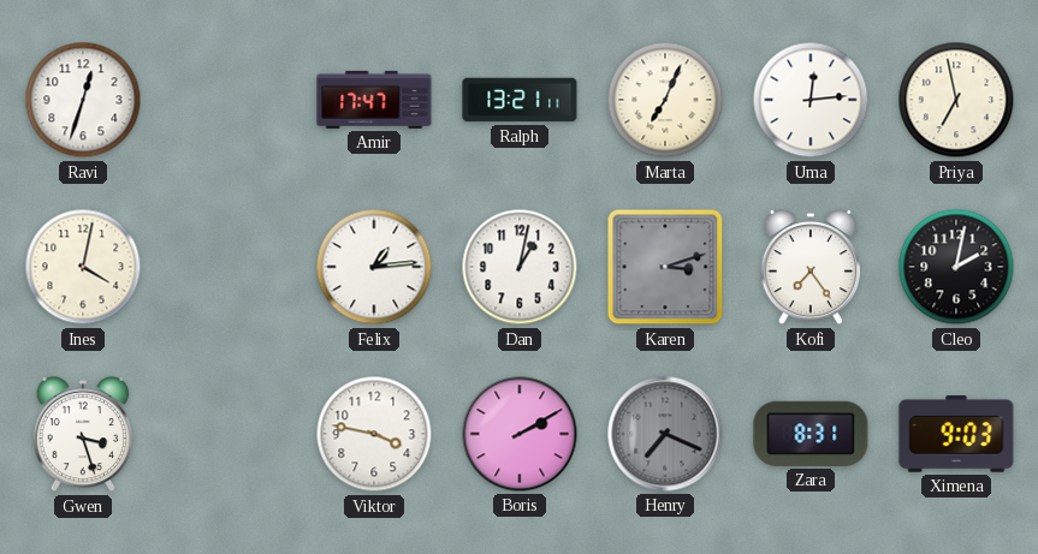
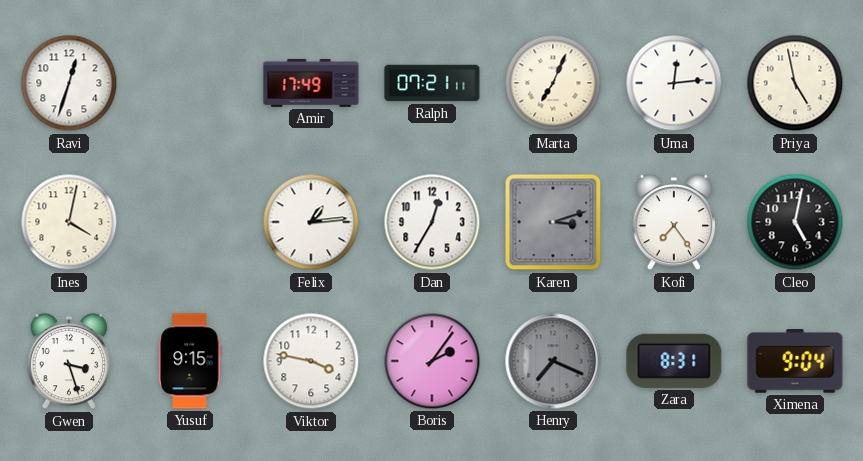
Amir: 17:47 -> 17:49
Ralph: 13:21 -> 07:21
Priya: 6:58 -> 4:58
Dan: 1:02 -> 12:35
Cleo: 2:02 -> 5:02
Yusuf: none -> 9:15
Boris: 2:10 -> 2:06
Ximena: 9:03 -> 9:04
